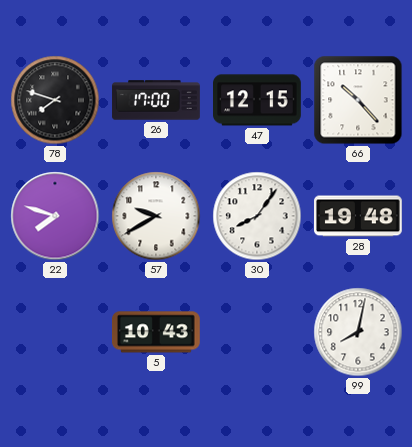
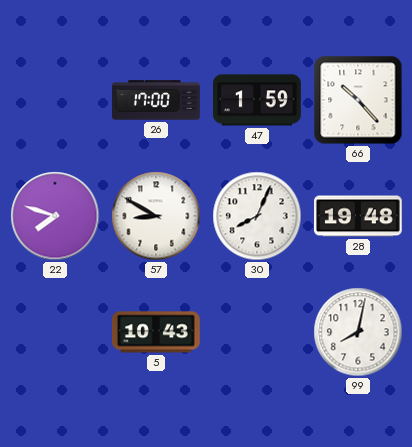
78: 7:48 -> none
47: 12:15 -> 1:59
57: 9:40 -> 8:50
30: 8:06 -> 8:04
